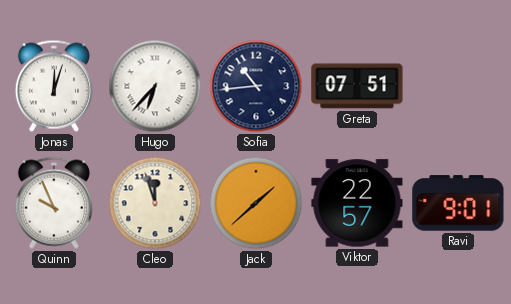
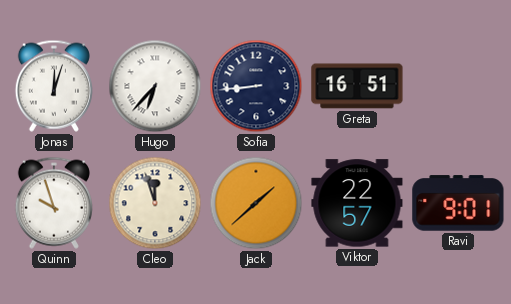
Sofia: 10:44 -> 8:44
Greta: 07:51 -> 16:51
Quinn: 9:56 -> 9:57
